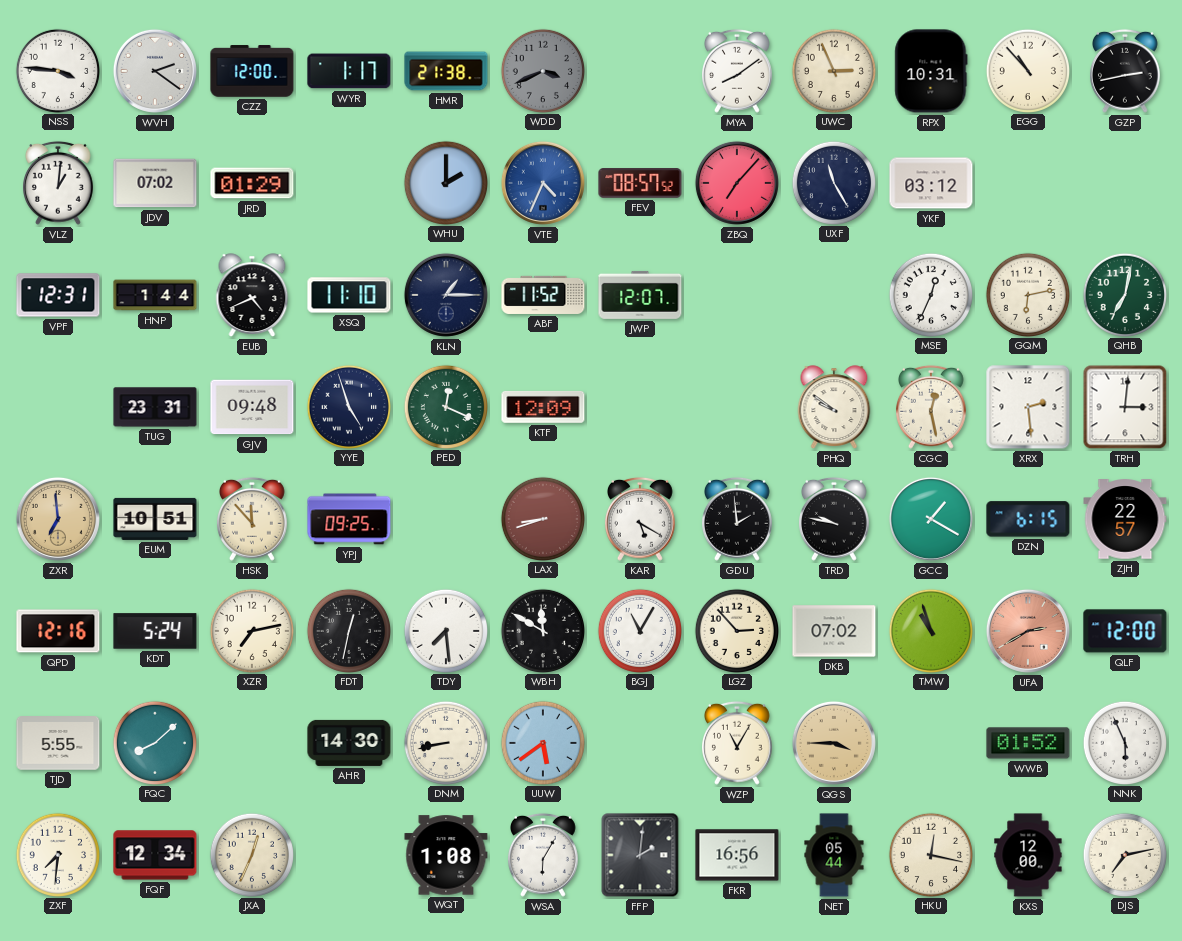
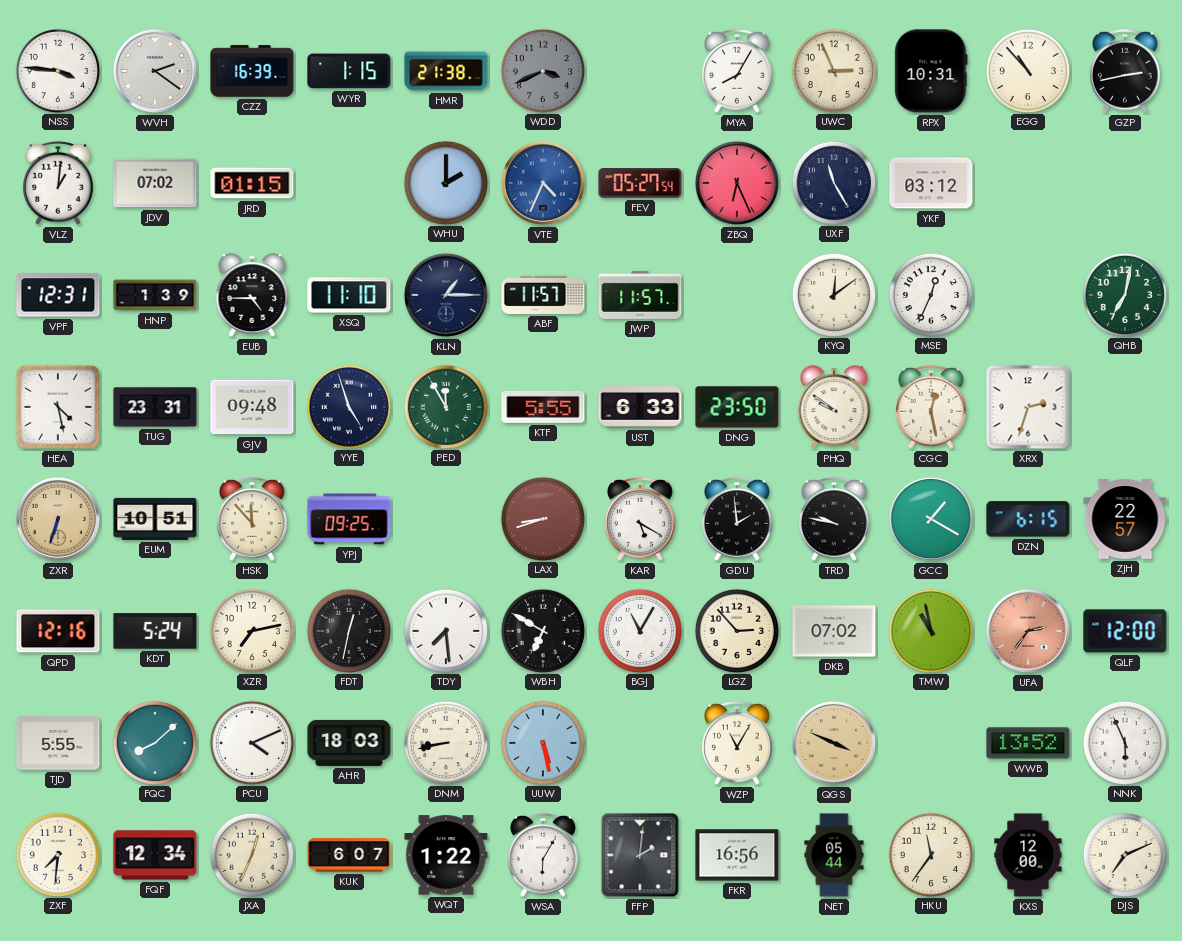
CZZ: 12:00 -> 16:39
WYR: 1:17 -> 1:15
MYA: 8:09 -> 8:05
JRD: 01:29 -> 01:15
FEV: 08:57 -> 05:27
ZBQ: 7:07 -> 6:26
HNP: 1:44 -> 1:39
EUB: 4:41 -> 4:45
ABF: 11:52 -> 11:57
JWP: 12:07 -> 11:57
KYQ: none -> 12:09
GQM: 6:13 -> none
HEA: none -> 4:28
PED: 12:19 -> 11:55
KTF: 12:09 -> 5:55
UST: none -> 6:33
DNG: none -> 23:50
XRX: 2:29 -> 2:33
TRH: 3:01 -> none
ZXR: 6:59 -> 6:33
WBH: 11:50 -> 6:50
TMW: 10:57 -> 10:58
UFA: 2:40 -> 2:36
PCU: none -> 4:11
AHR: 14:30 -> 18:03
UUW: 5:39 -> 5:28
QGS: 3:45 -> 3:49
WWB: 01:52 -> 13:52
KUK: none -> 6:07
WQT: 1:08 -> 1:22
HKU: 12:17 -> 11:36
DJS: 7:13 -> 7:11
